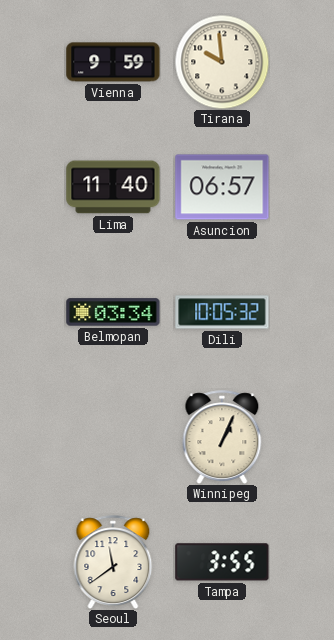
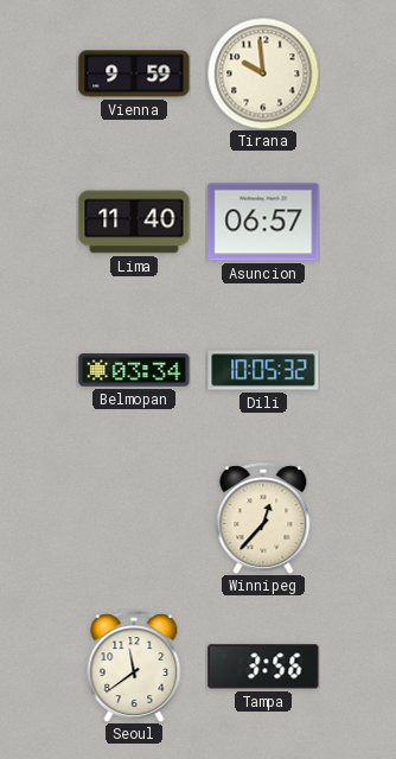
Winnipeg: 1:04 -> 12:37
Tampa: 3:55 -> 3:56
